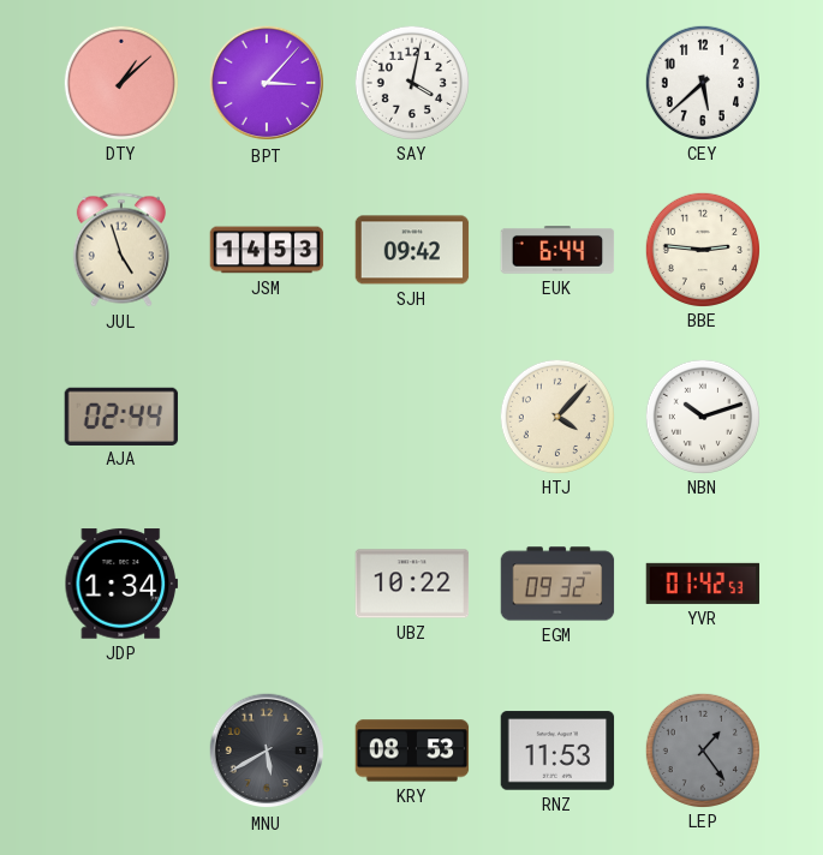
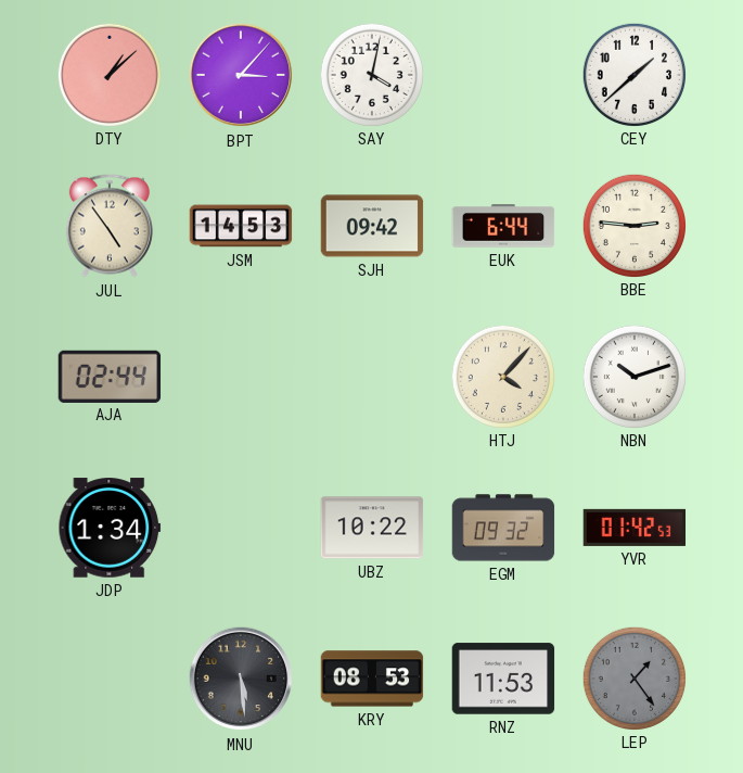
CEY: 5:38 -> 1:38
JUL: 4:57 -> 4:54
MNU: 5:40 -> 5:29
